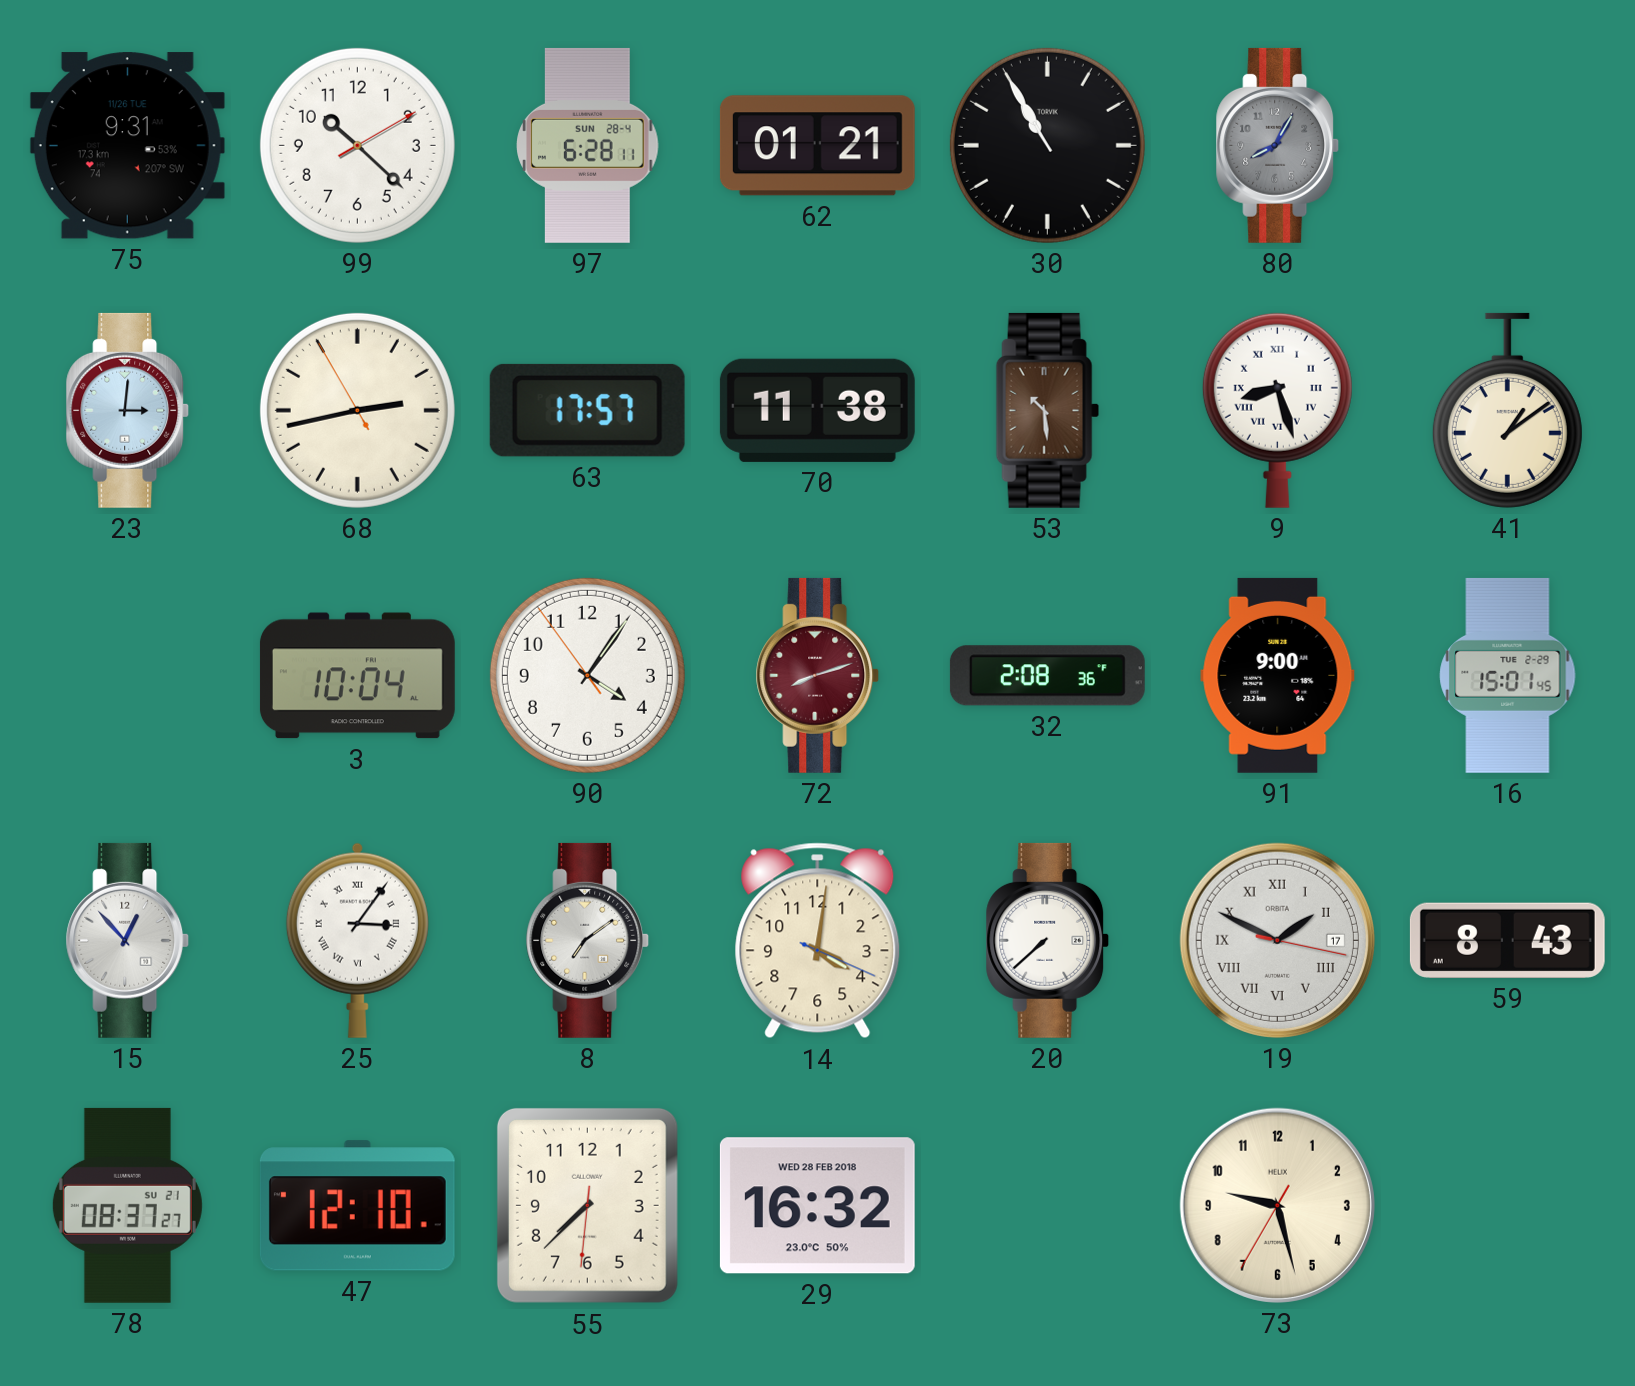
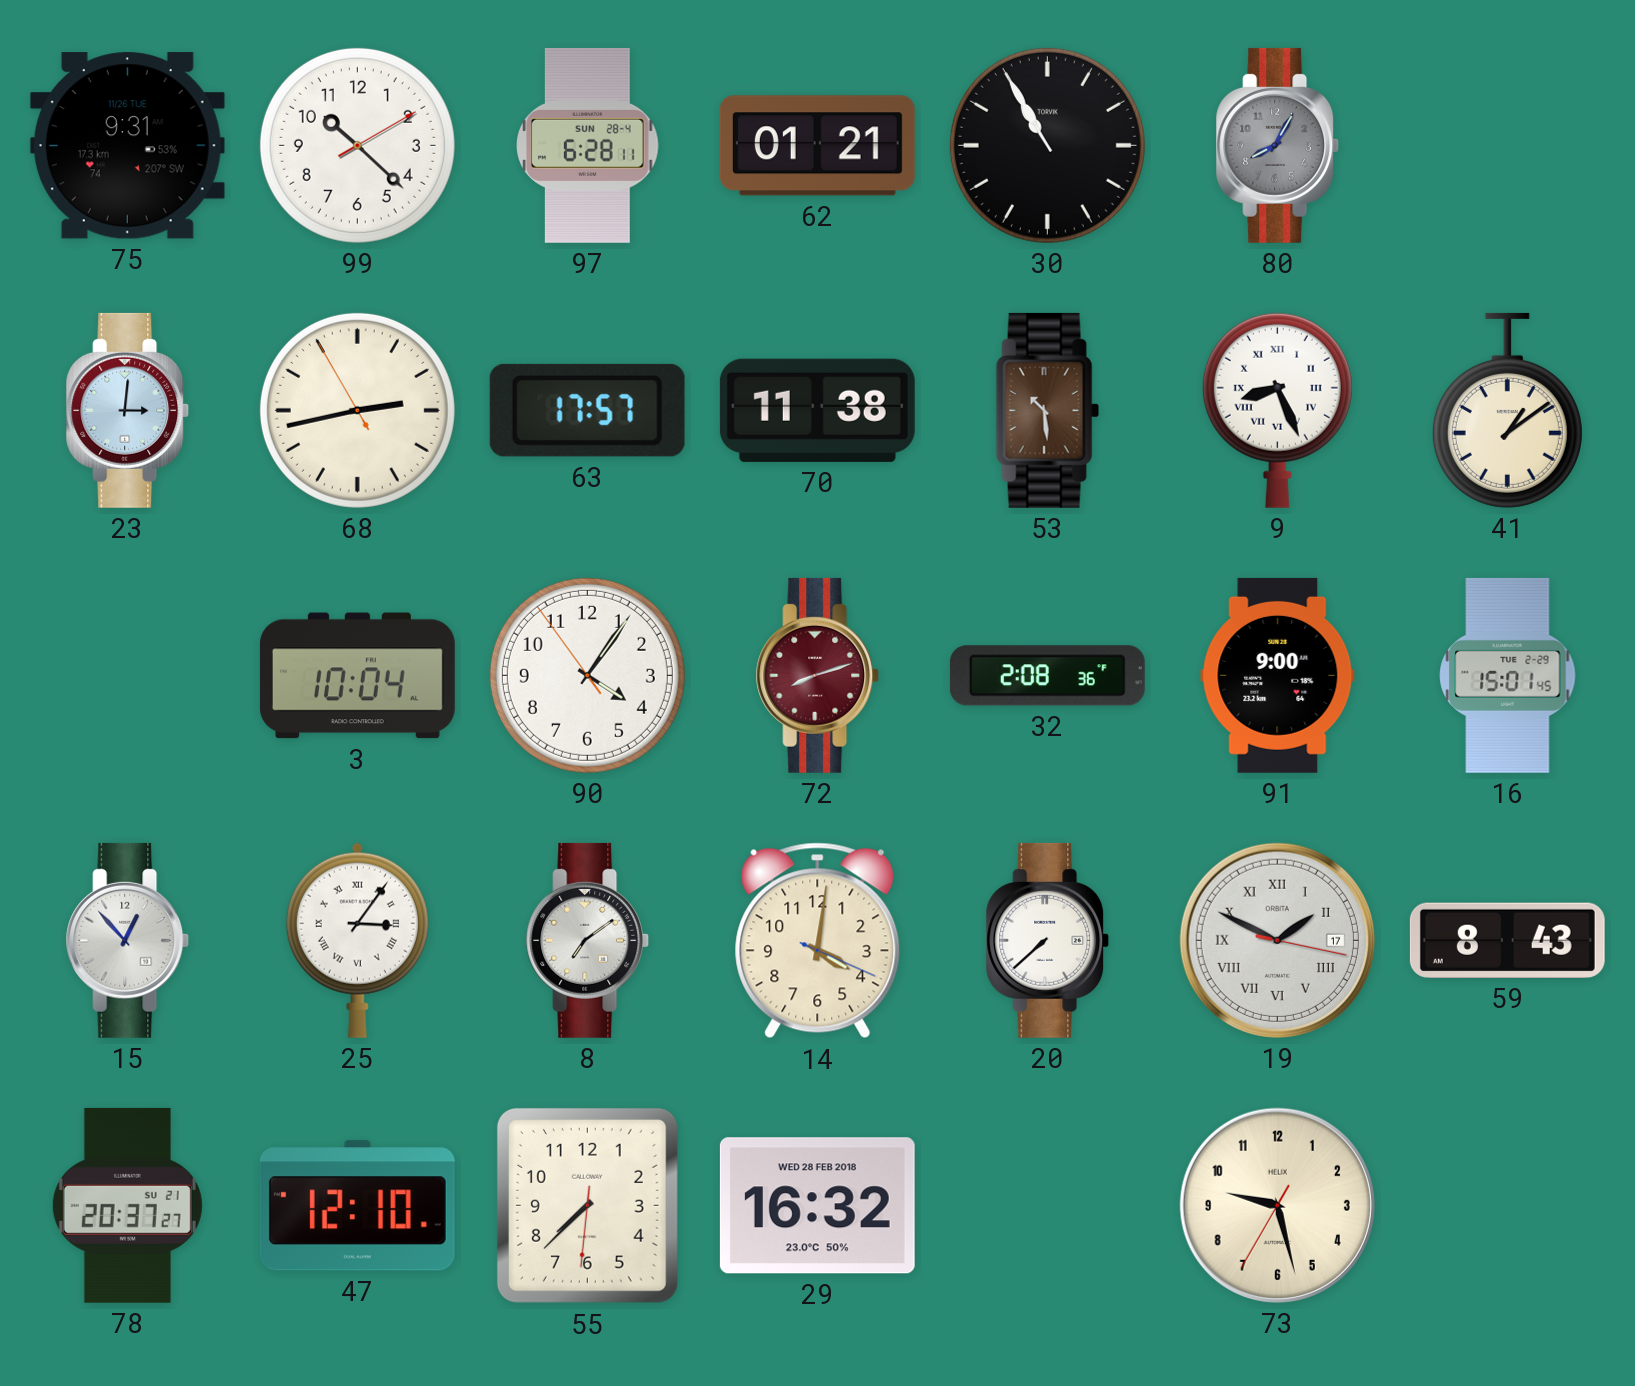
9: 8:27 -> 8:26
78: 08:37 -> 20:37
